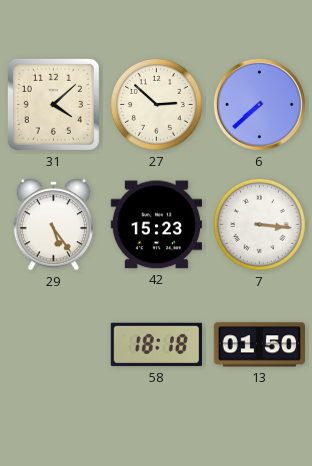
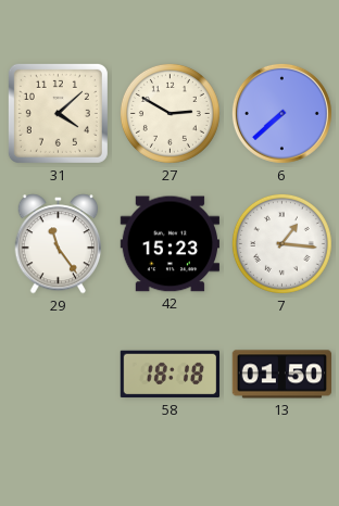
27: 2:52 -> 2:50
29: 5:24 -> 11:24
7: 3:16 -> 1:16
